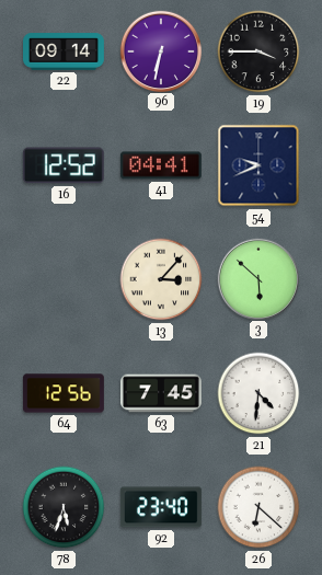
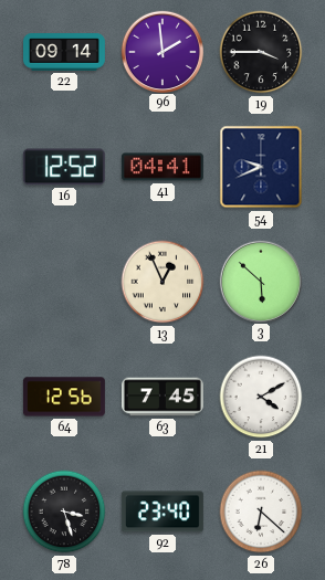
96: 6:32 -> 1:59
13: 3:07 -> 12:56
21: 4:31 -> 4:10
78: 5:33 -> 3:27
